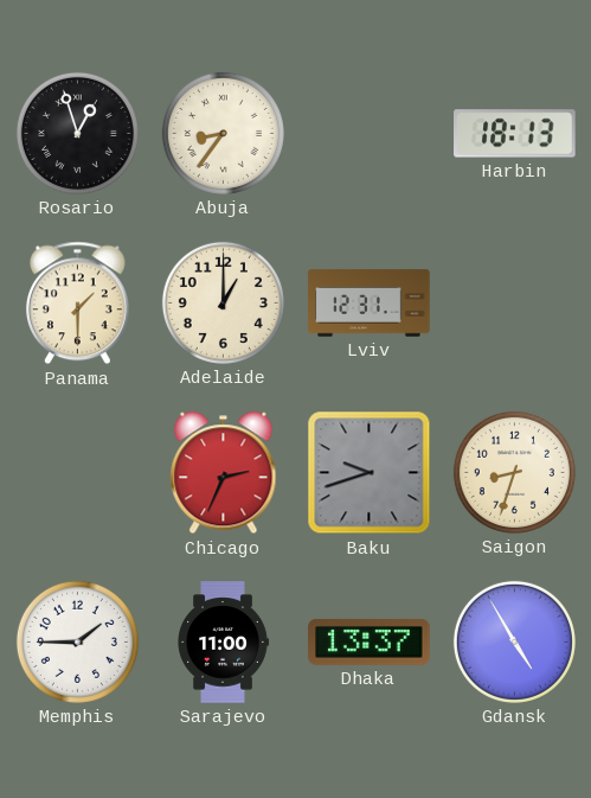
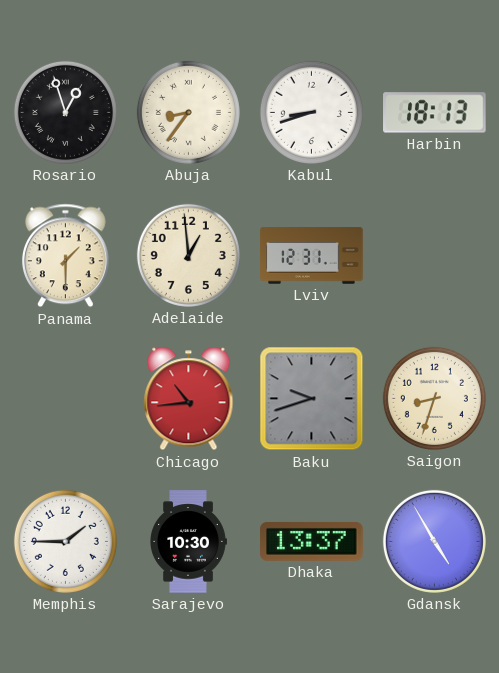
Kabul: none -> 8:42
Adelaide: 1:00 -> 12:59
Chicago: 2:34 -> 10:44
Sarajevo: 11:00 -> 10:30
